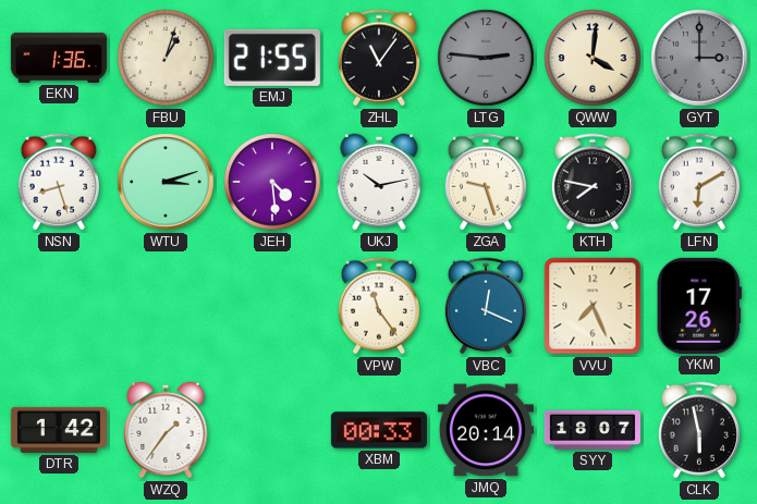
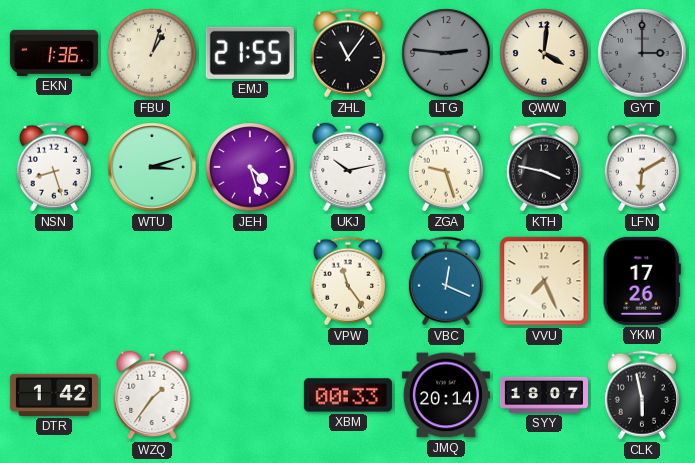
JEH: 4:29 -> 4:27
KTH: 7:47 -> 3:47
